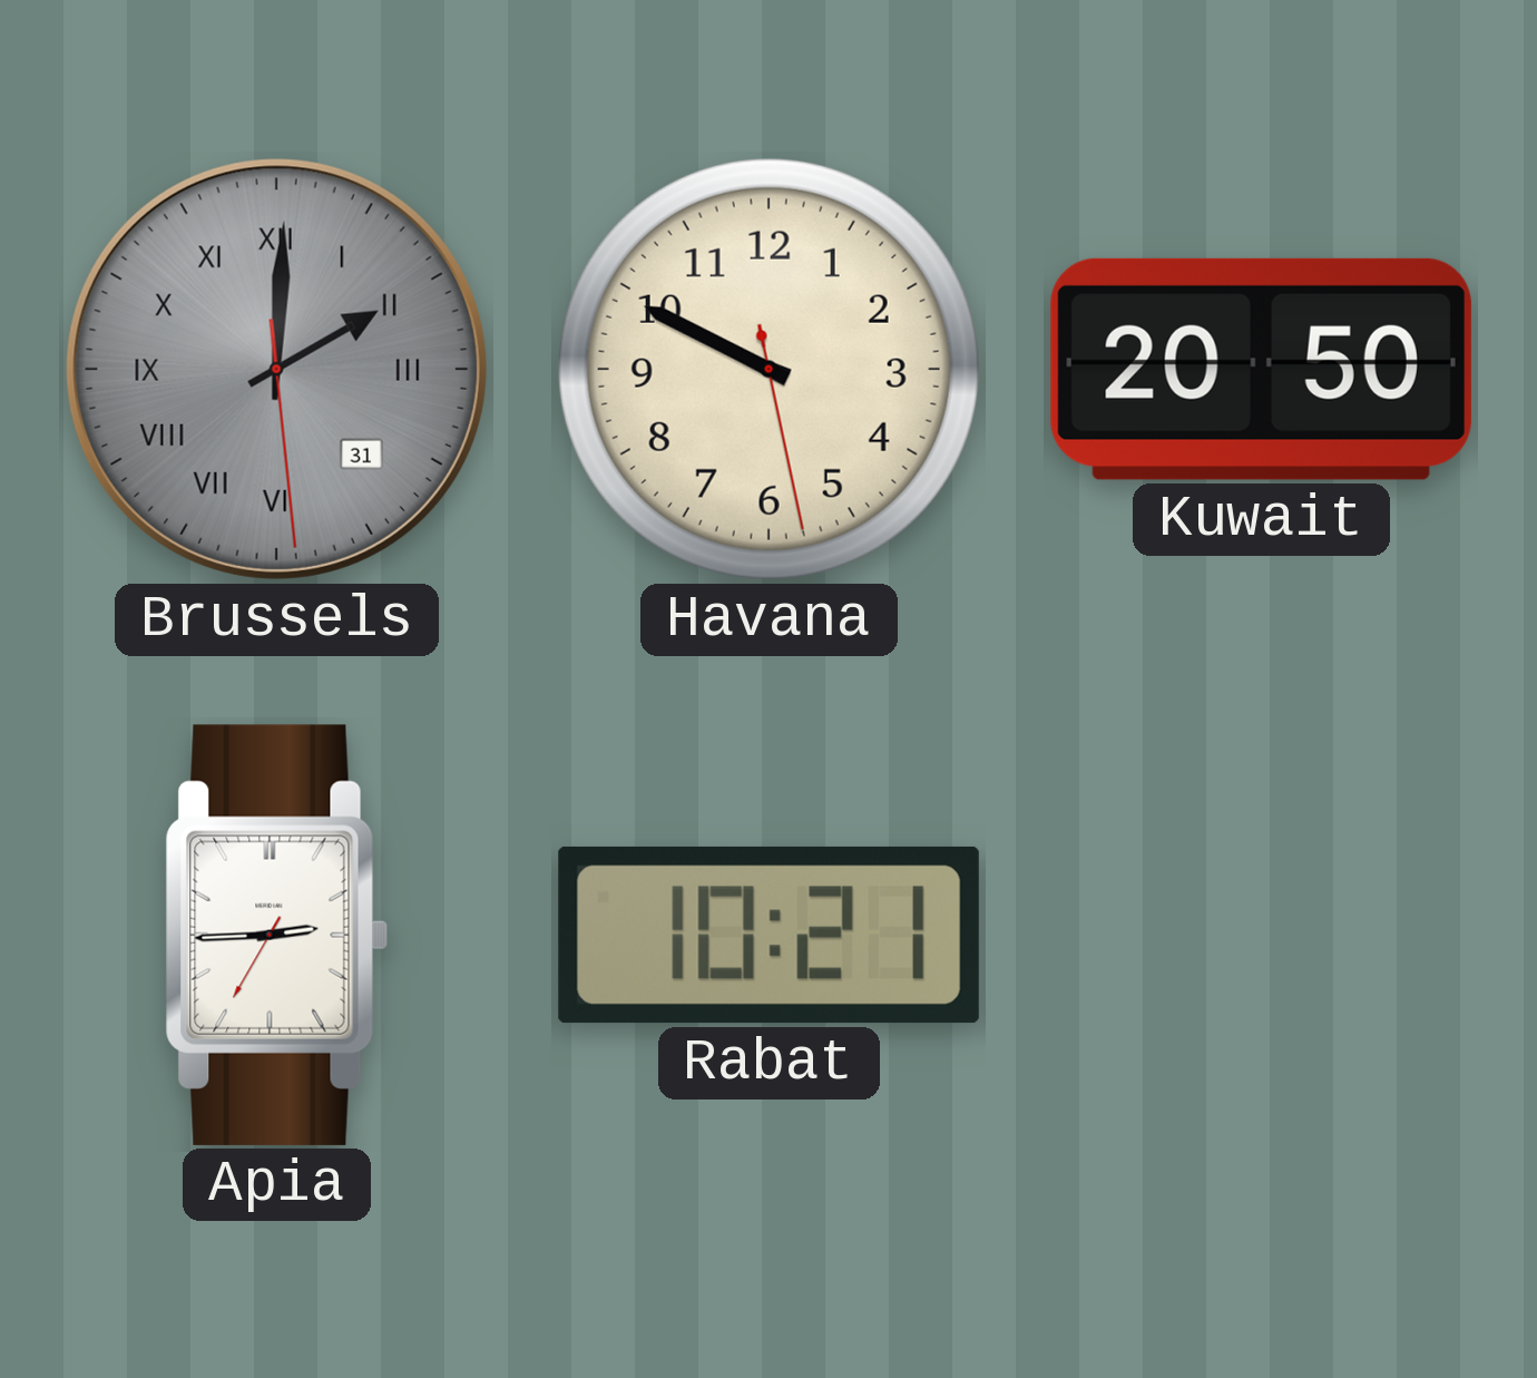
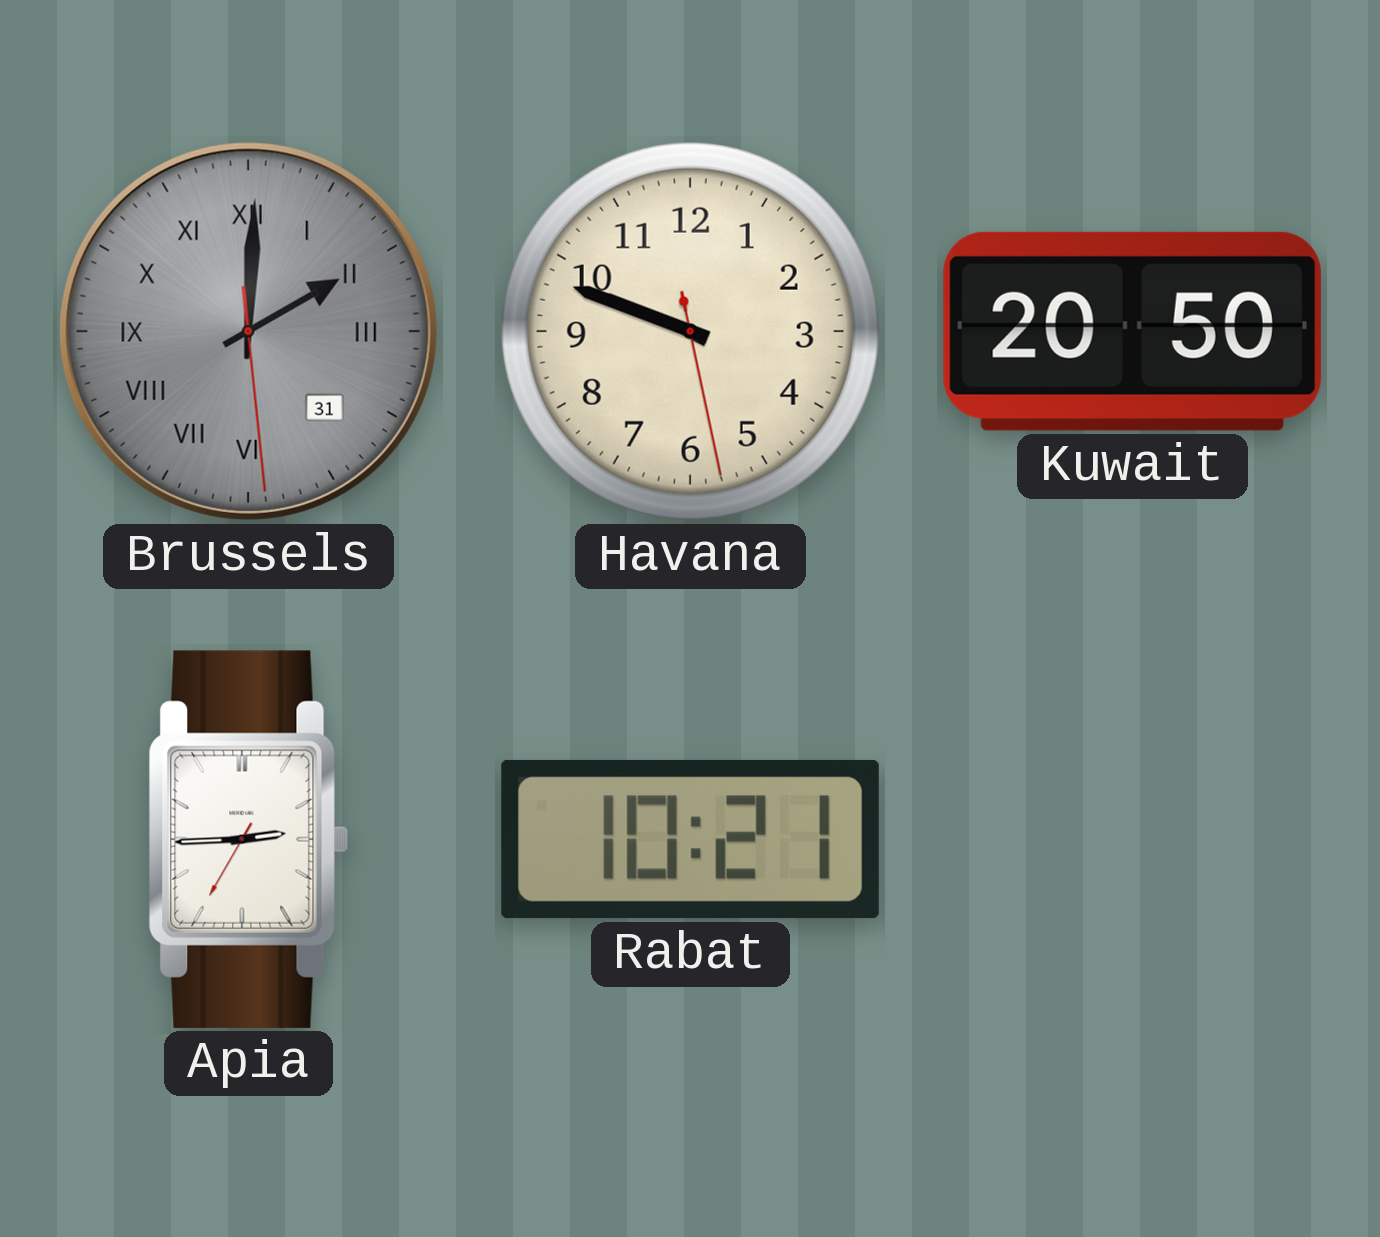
Havana: 9:49 -> 9:48
